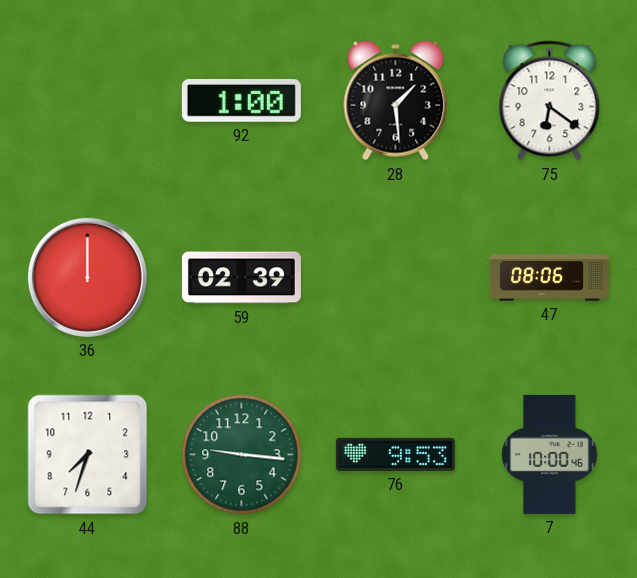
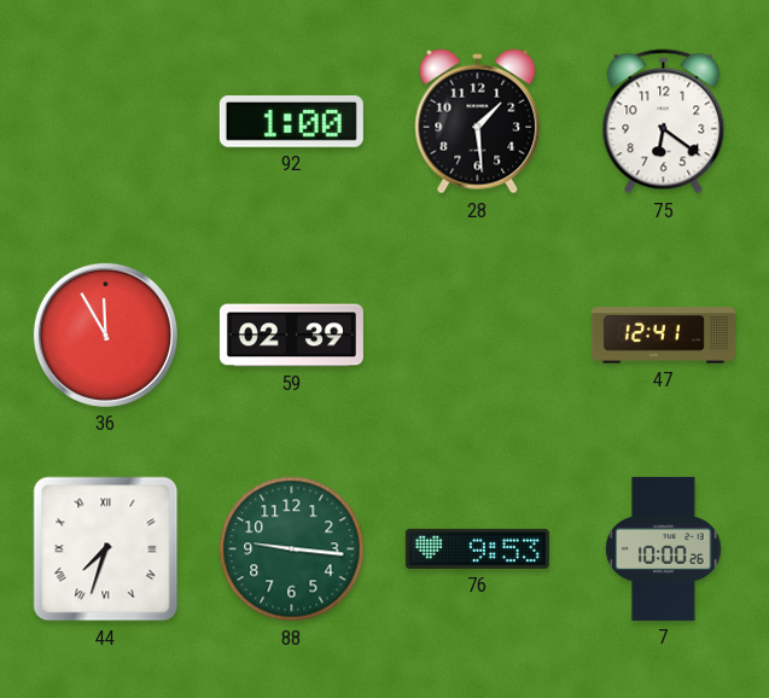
36: 12:00 -> 11:55
47: 08:06 -> 12:41
44 numerals: Arabic -> Roman
7: 10:00:46 -> 10:00:26
